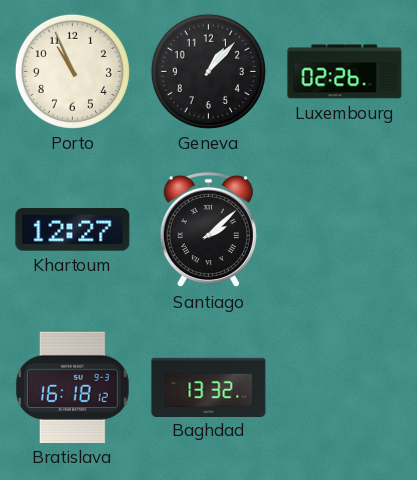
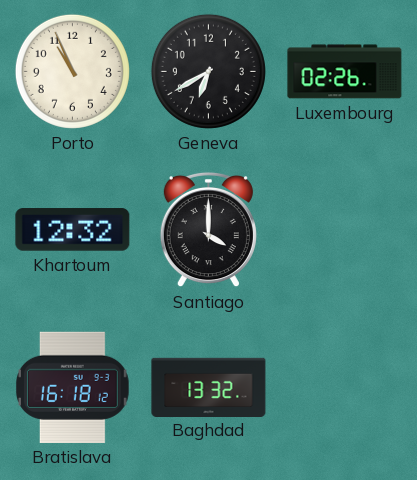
Geneva: 1:07 -> 6:40
Khartoum: 12:27 -> 12:32
Santiago: 2:08 -> 4:00
